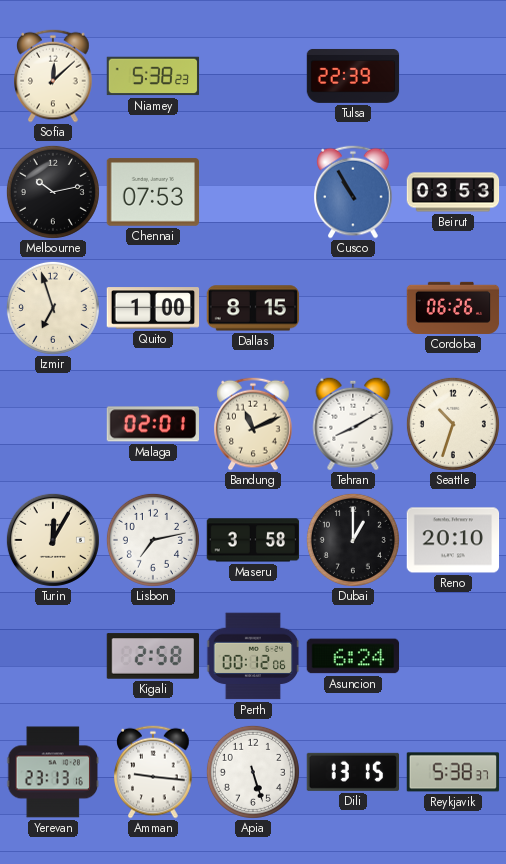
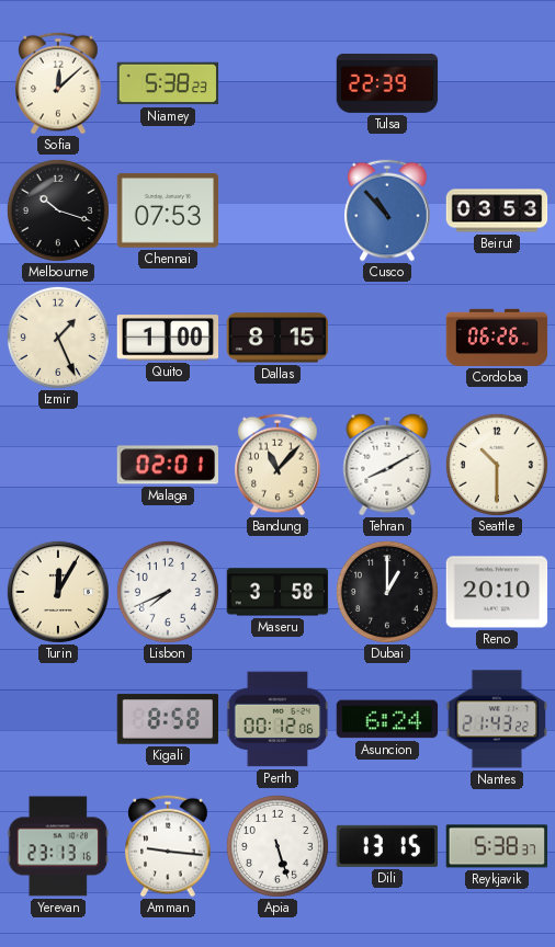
Melbourne: 10:13 -> 10:18
Cusco: 10:55 -> 10:53
Izmir: 6:57 -> 1:26
Bandung: 11:11 -> 11:07
Seattle: 10:33 -> 10:30
Lisbon: 7:13 -> 7:41
Kigali: 2:58 -> 8:58
Nantes: none -> 21:43
